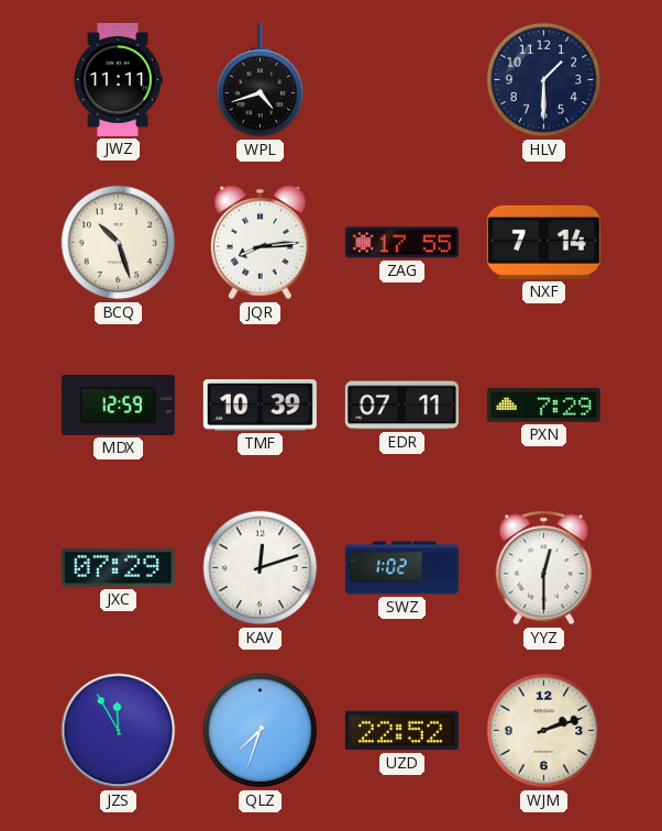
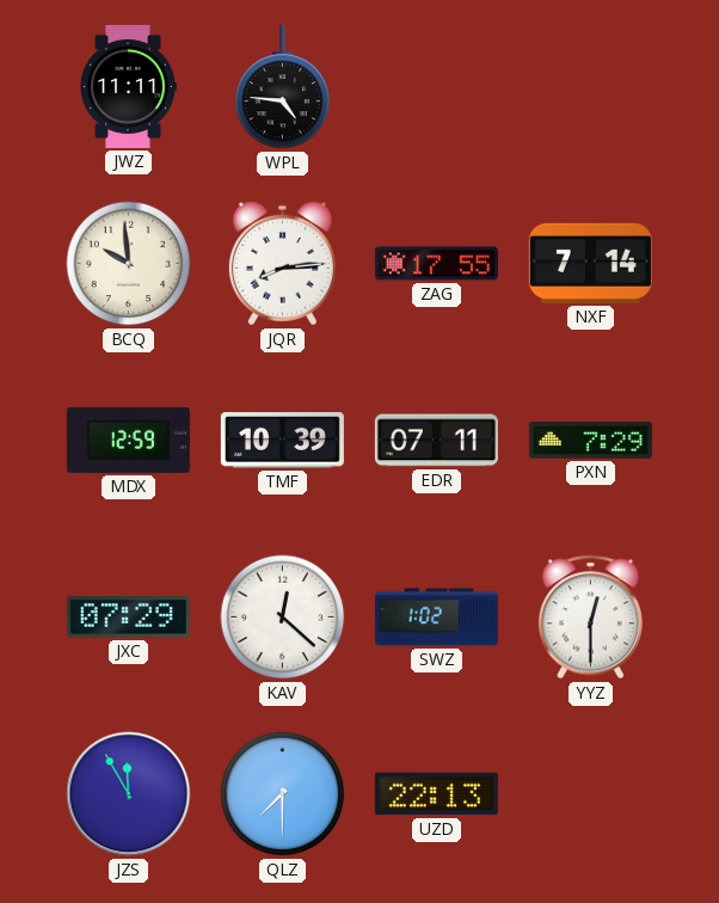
WPL: 4:42 -> 4:46
HLV: 1:30 -> none
BCQ: 10:27 -> 9:59
KAV: 12:12 -> 12:22
QLZ: 7:33 -> 7:30
UZD: 22:52 -> 22:13
WJM: 2:12 -> none
